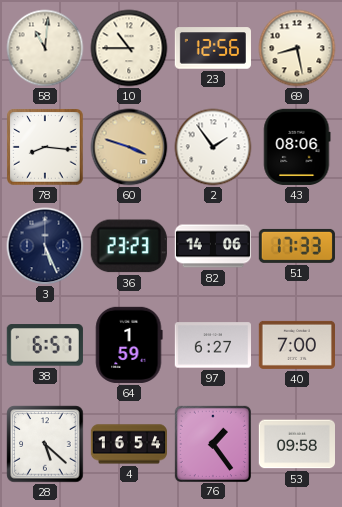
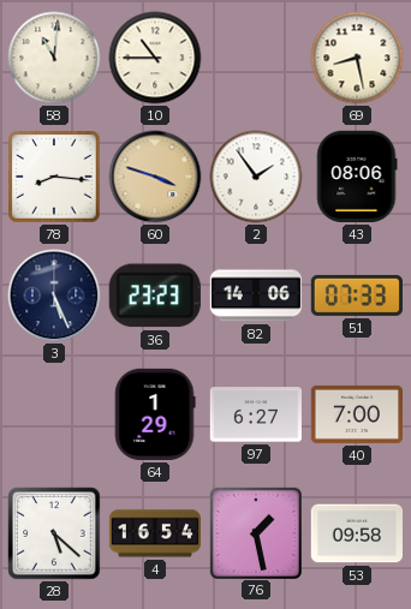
23: 12:56 -> none
51: 17:33 -> 07:33
38: 6:57 -> none
64: 1:59 -> 1:29
76: 1:24 -> 1:28
